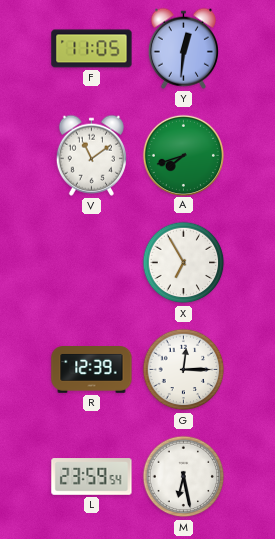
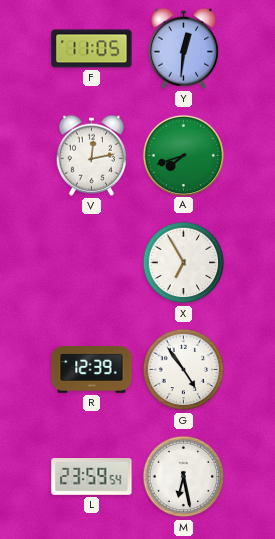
V: 11:09 -> 12:13
G: 12:15 -> 4:54
